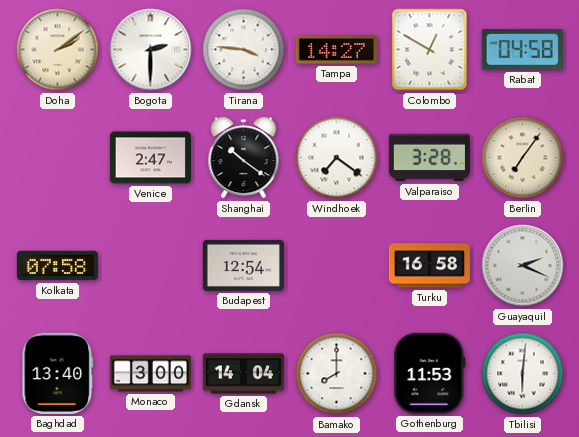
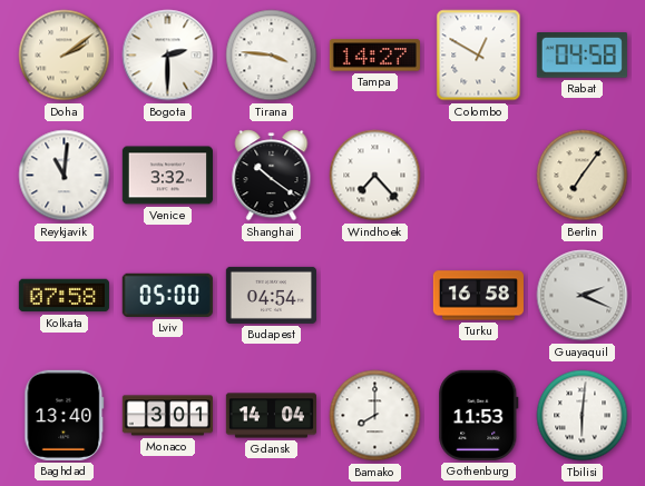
Reykjavik: none -> 11:01
Venice: 2:47 -> 3:32
Windhoek: 7:21 -> 7:23
Valparaiso: 3:28 -> none
Lviv: none -> 05:00
Budapest: 12:54 -> 04:54
Monaco: 3:00 -> 3:01
